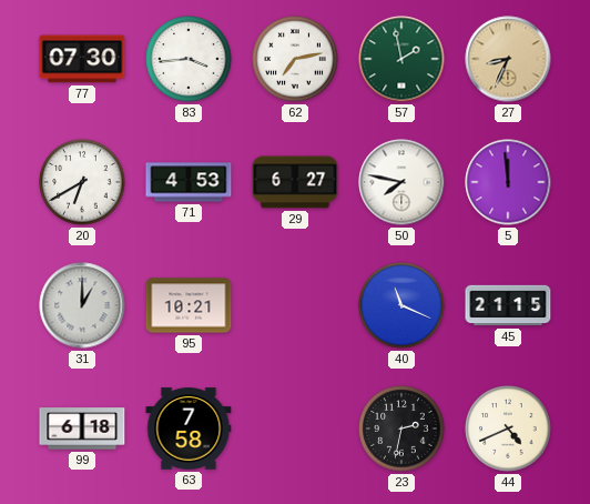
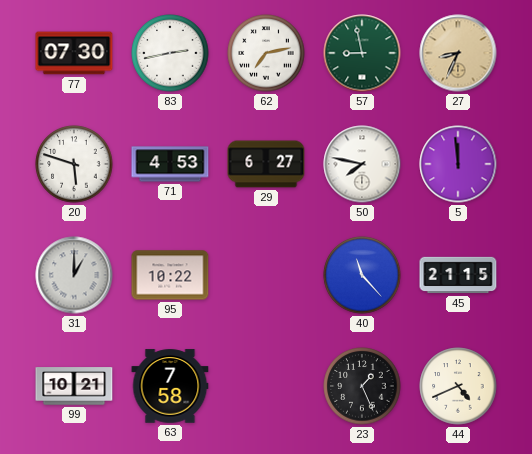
83: 3:44 -> 2:43
57: 1:58 -> 8:58
20: 6:40 -> 5:48
95: 10:21 -> 10:22
40: 11:19 -> 11:23
99: 6:18 -> 10:21
23: 2:32 -> 1:26
